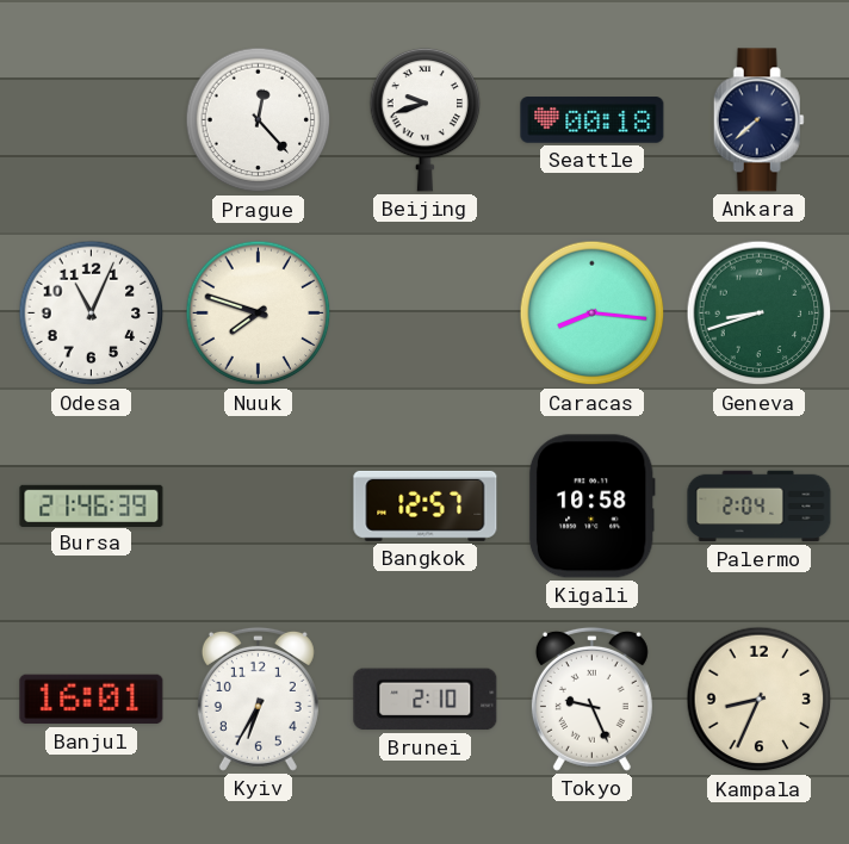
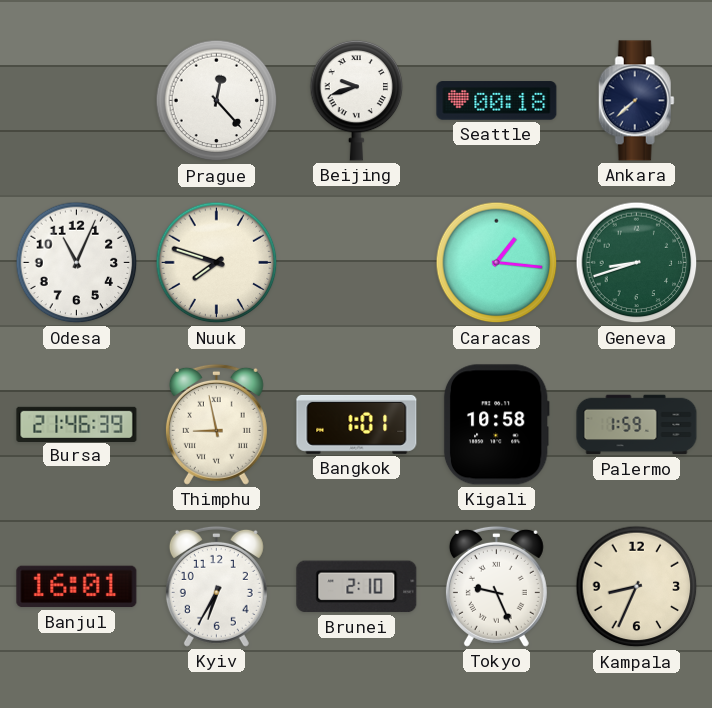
Caracas: 8:16 -> 1:16
Thimphu: none -> 8:58
Bangkok: 12:57 -> 1:01
Palermo: 2:04 -> 1:59
